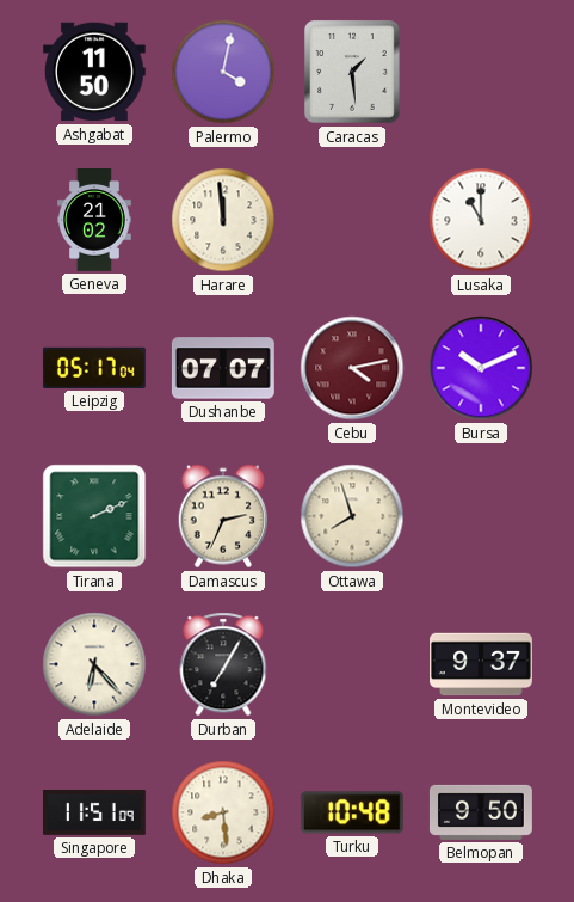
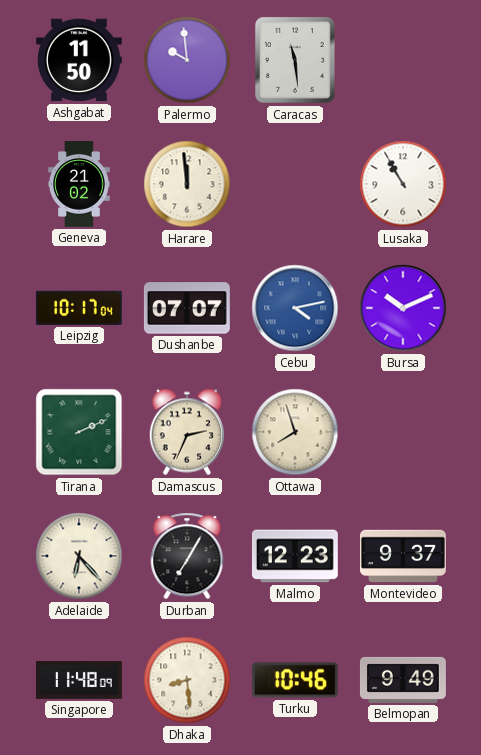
Palermo: 4:02 -> 9:59
Caracas: 1:29 -> 11:29
Lusaka: 11:00 -> 10:55
Leipzig: 05:17 -> 10:17
Cebu dial: burgundy -> blue
Malmo: none -> 12:23
Singapore: 11:51 -> 11:48
Turku: 10:48 -> 10:46
Belmopan: 9:50 -> 9:49
